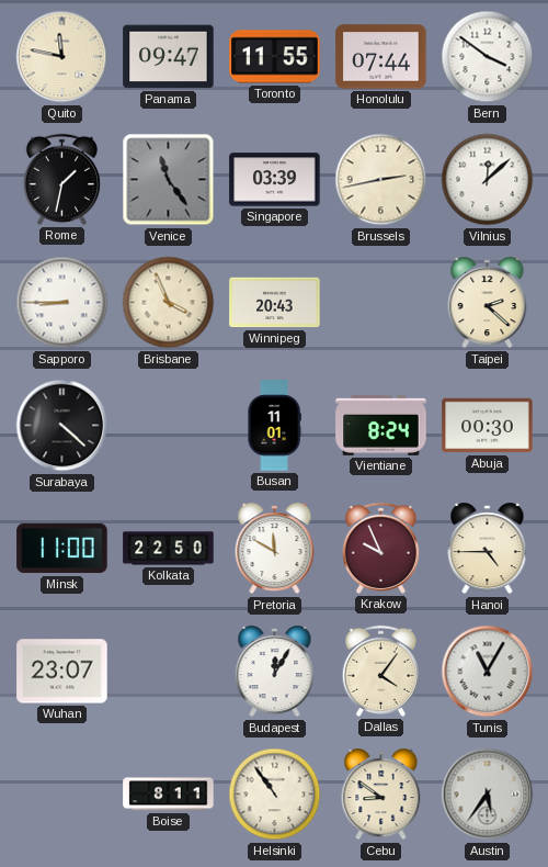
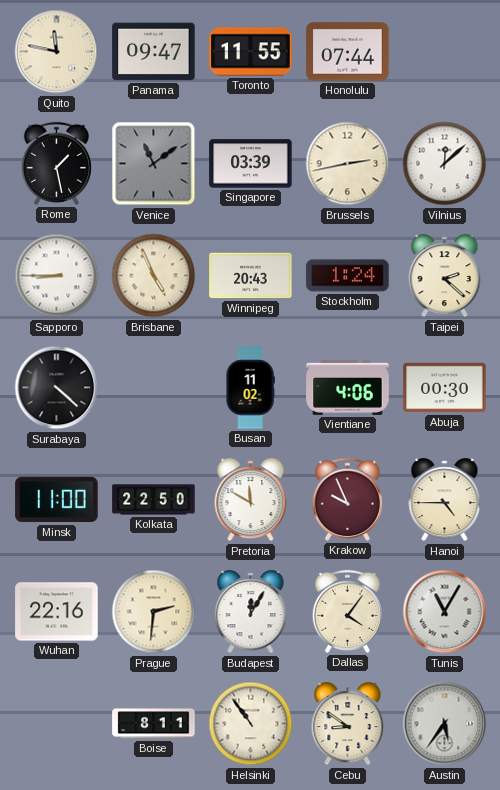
Bern: 3:51 -> none
Rome: 1:32 -> 1:28
Venice: 11:24 -> 11:09
Brisbane: 3:56 -> 4:56
Stockholm: none -> 1:24
Busan: 11:01 -> 11:02
Vientiane: 8:24 -> 4:06
Wuhan: 23:07 -> 22:16
Prague: none -> 2:31
